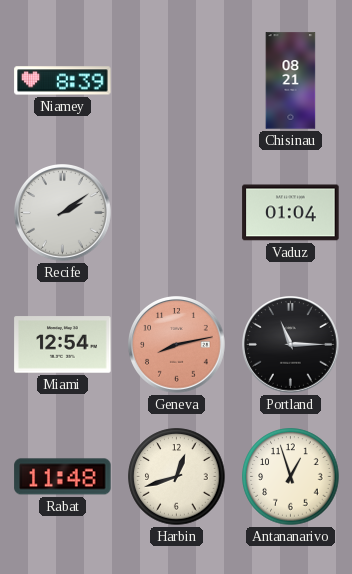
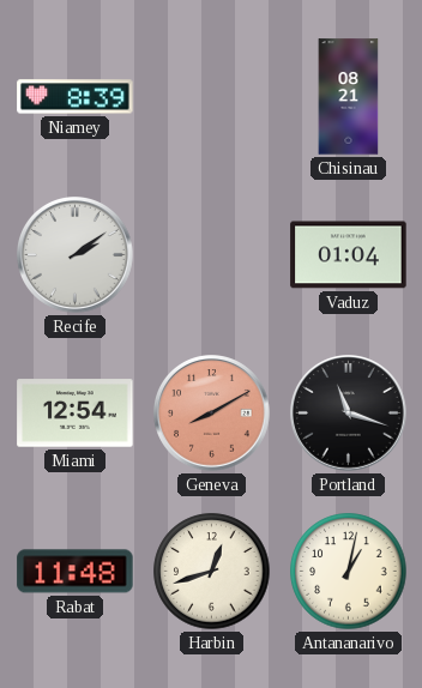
Geneva: 8:13 -> 8:10
Portland: 11:15 -> 11:18
Antananarivo: 12:57 -> 1:02
